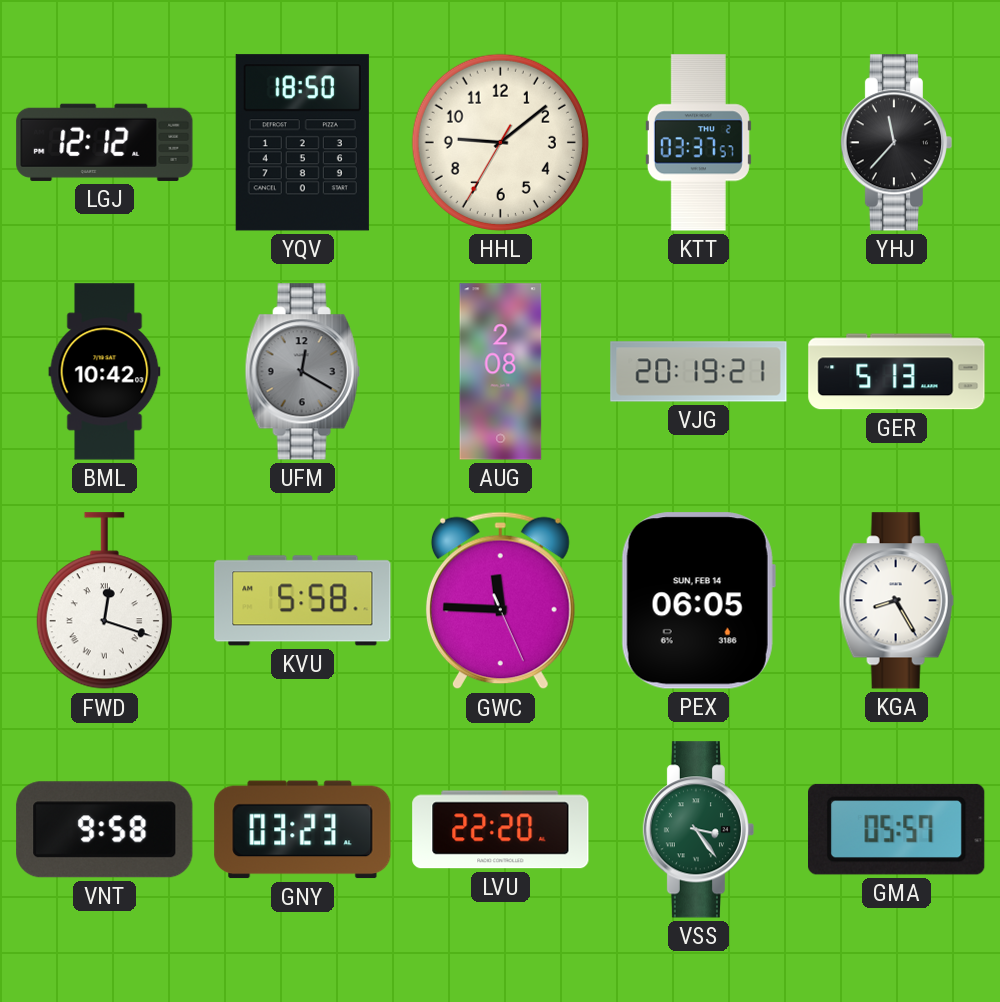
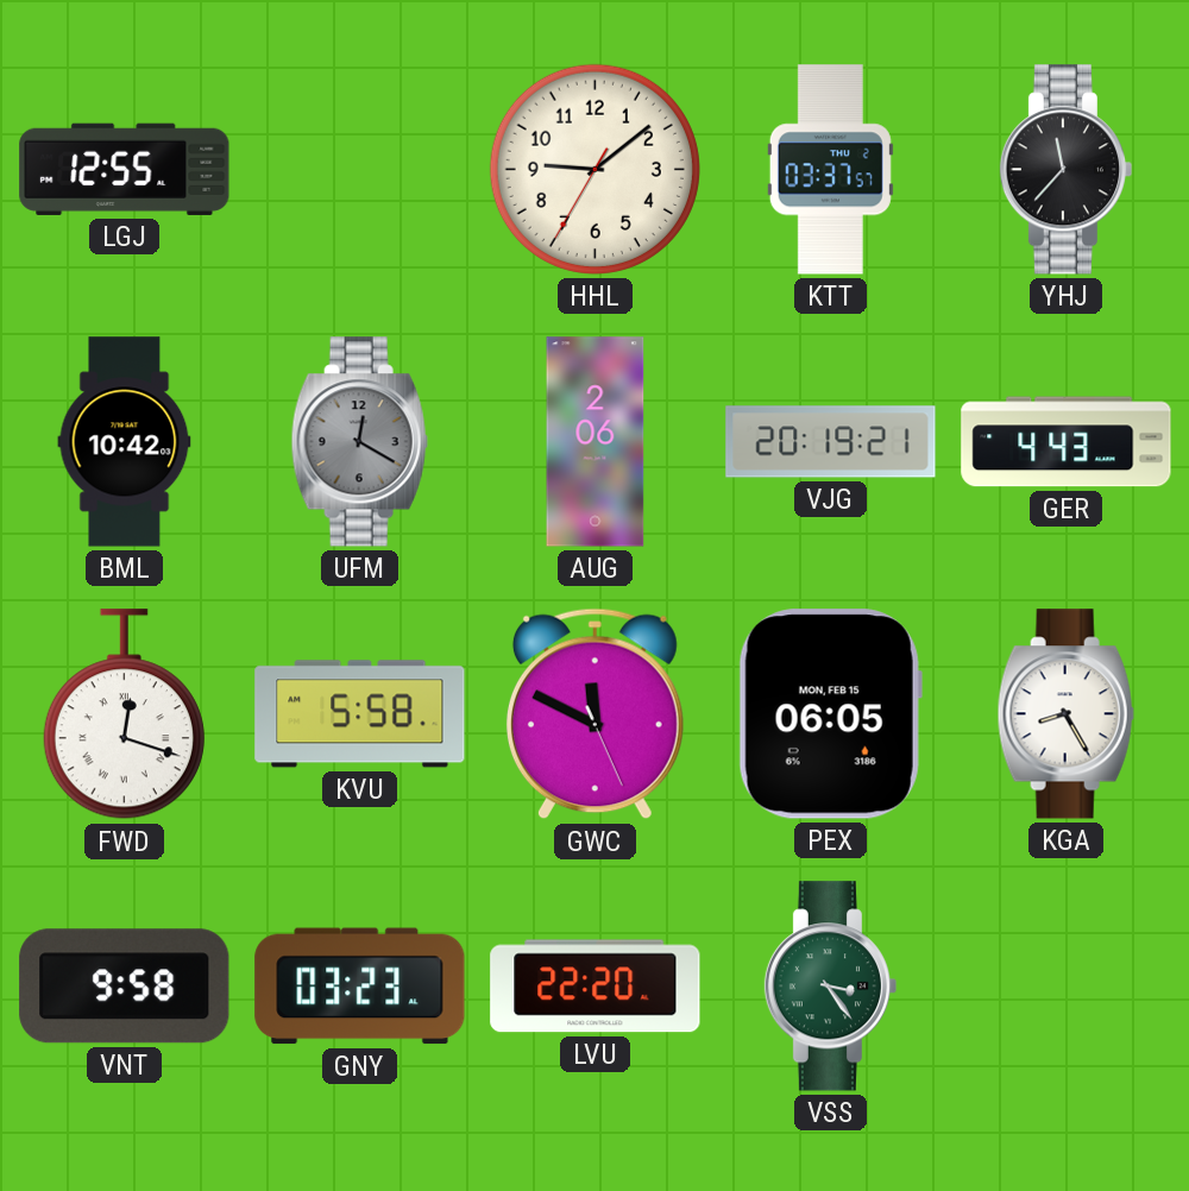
LGJ: 12:12 -> 12:55
YQV: 18:50 -> none
AUG: 2:08 -> 2:06
GER: 5:13 -> 4:43
GWC: 11:45 -> 11:49
PEX date: SUN, FEB 14 -> MON, FEB 15
GMA: 05:57 -> none
